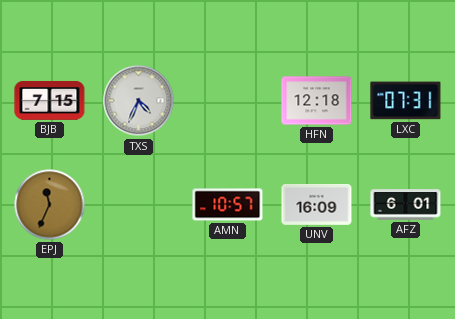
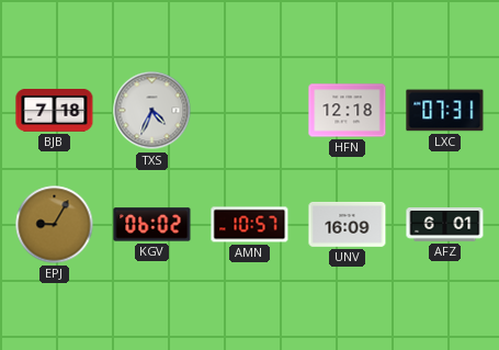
BJB: 7:15 -> 7:18
EPJ: 11:34 -> 9:05
KGV: none -> 06:02
